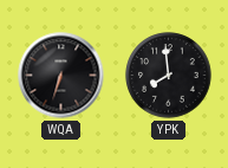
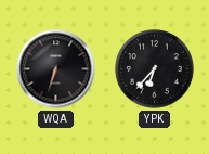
YPK: 7:59 -> 6:37
